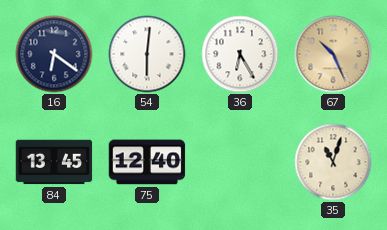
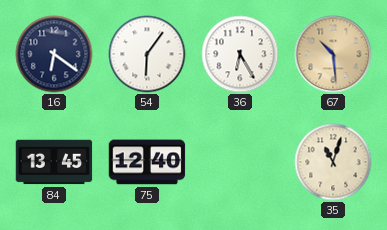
54: 6:01 -> 6:06
67: 10:26 -> 10:29
